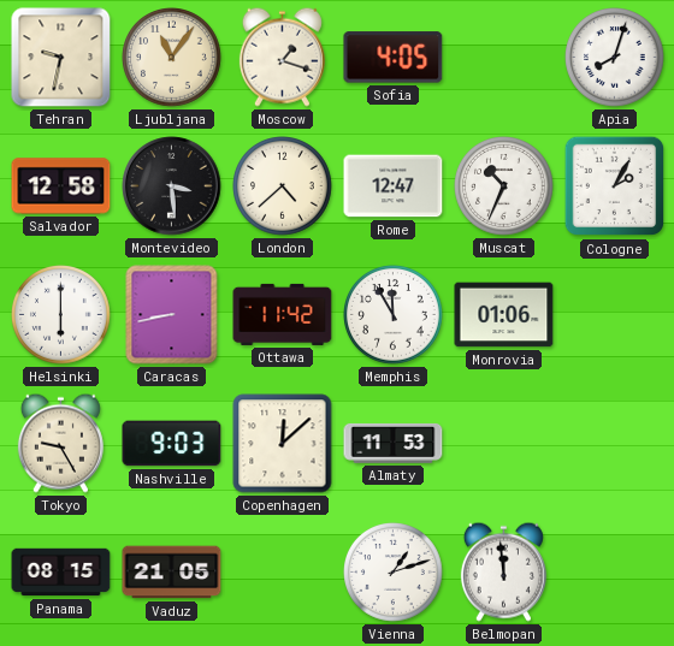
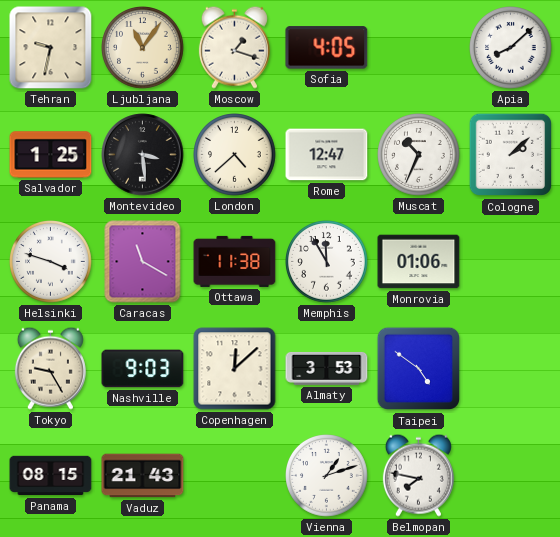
Apia: 8:03 -> 8:08
Salvador: 12:58 -> 1:25
Cologne: 2:05 -> 2:08
Helsinki: 6:00 -> 3:48
Caracas: 8:43 -> 11:20
Ottawa: 11:42 -> 11:38
Almaty: 11:53 -> 3:53
Taipei: none -> 4:51
Vaduz: 21:05 -> 21:43
Belmopan: 11:59 -> 7:47
